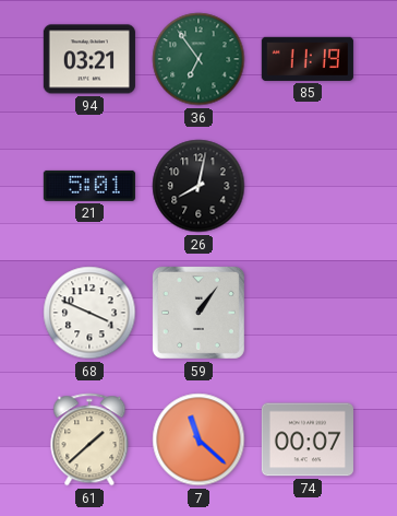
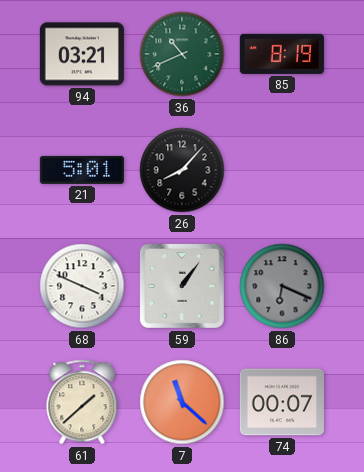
36: 6:54 -> 10:41
85: 11:19 -> 8:19
26: 8:02 -> 8:07
86: none -> 6:19
